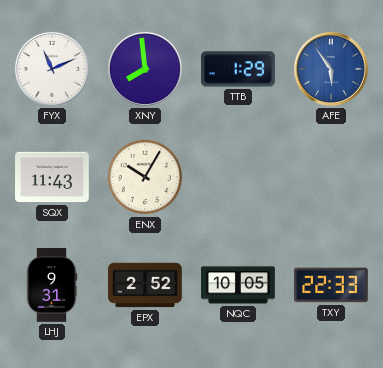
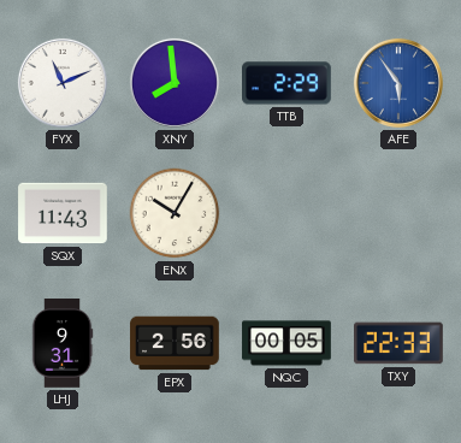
TTB: 1:29 -> 2:29
EPX: 2:52 -> 2:56
NQC: 10:05 -> 00:05
